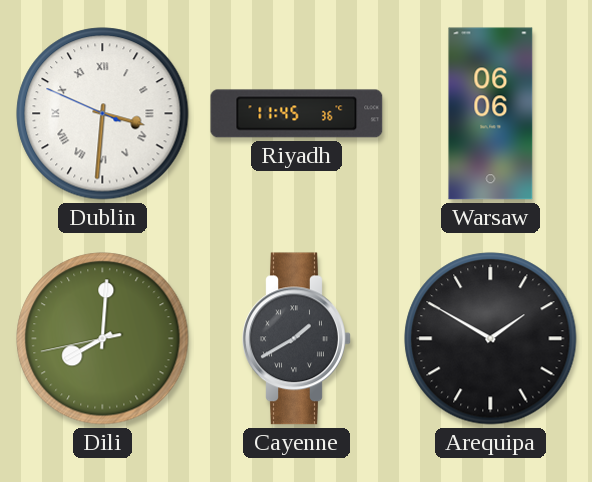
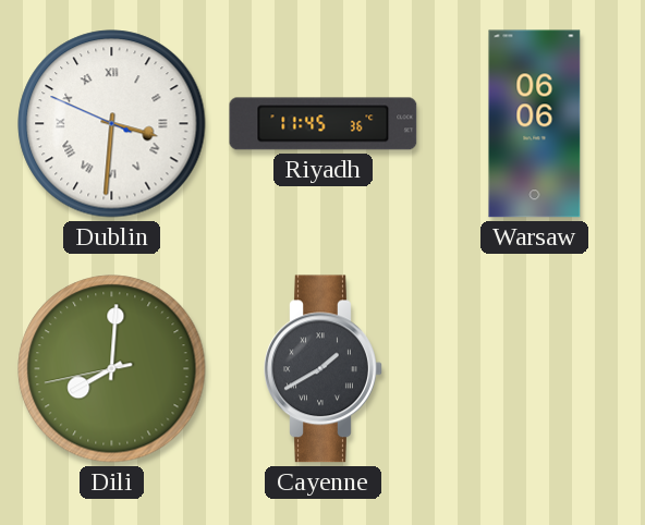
Arequipa: 1:50 -> none
